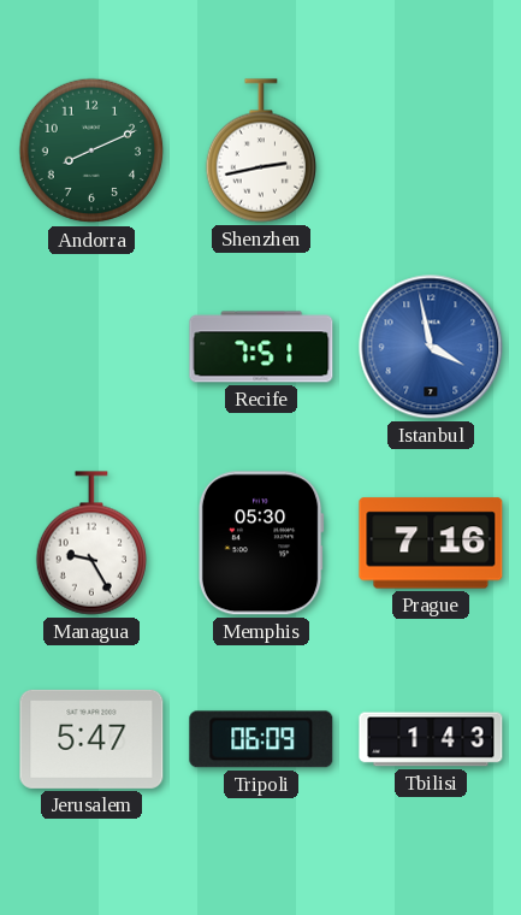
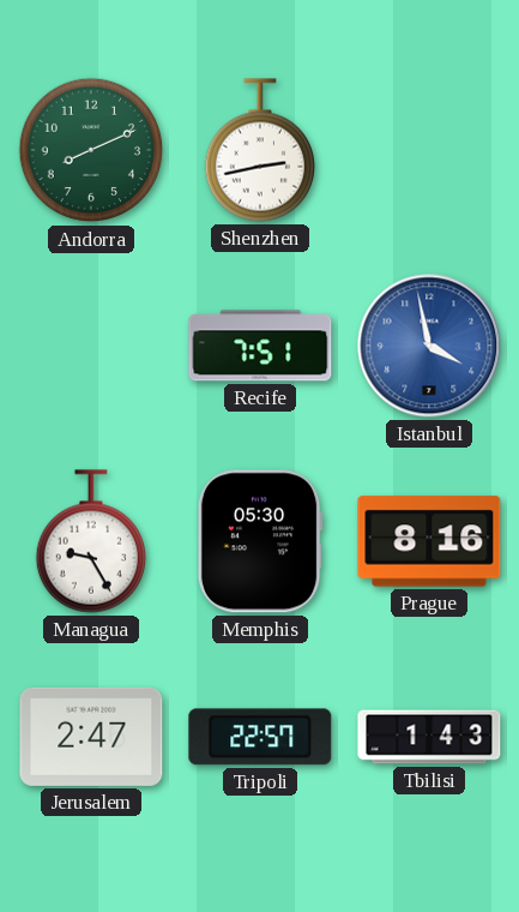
Prague: 7:16 -> 8:16
Jerusalem: 5:47 -> 2:47
Tripoli: 06:09 -> 22:57
